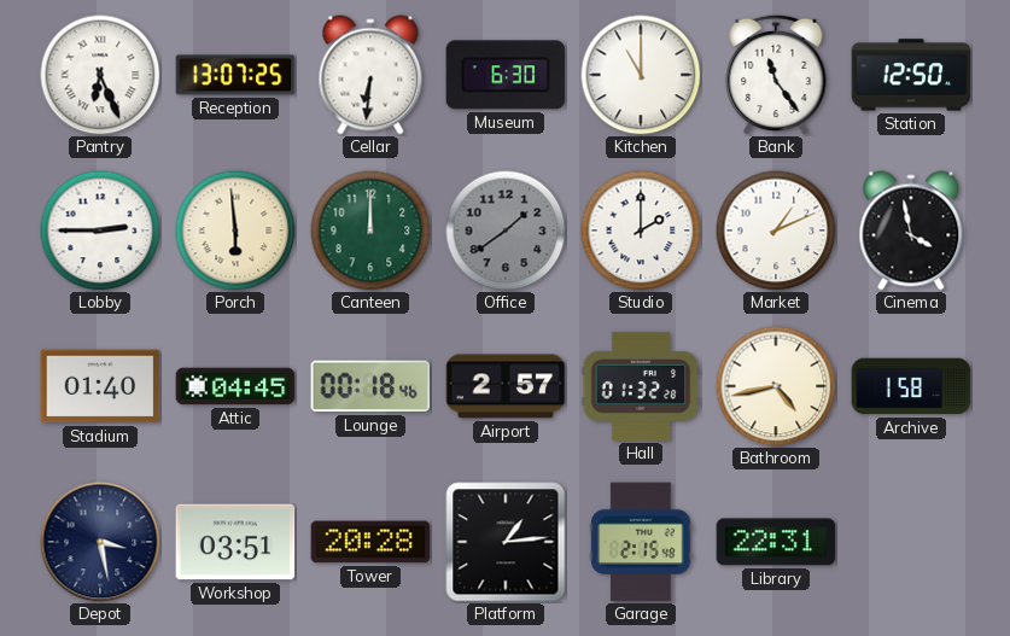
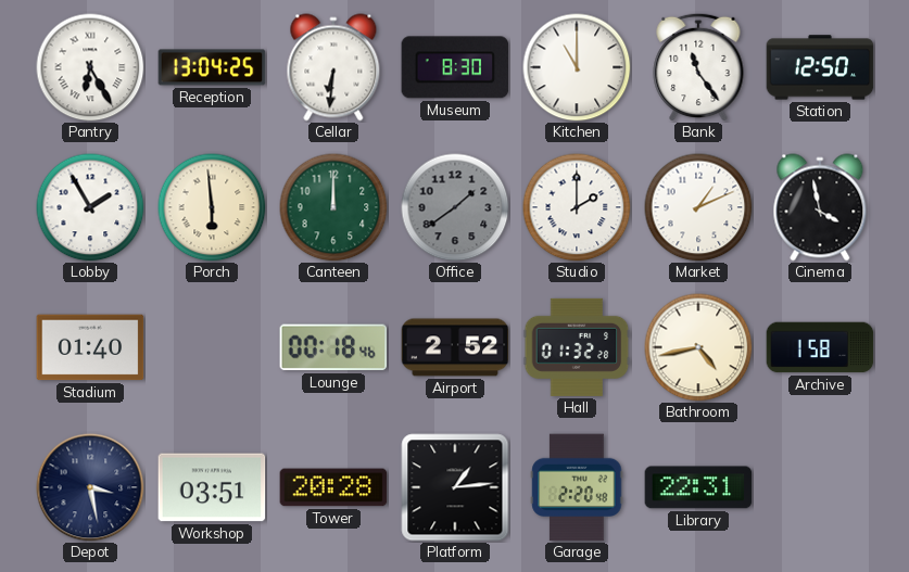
Pantry: 6:26 -> 6:25
Reception: 13:07 -> 13:04
Museum: 6:30 -> 8:30
Lobby: 2:45 -> 1:55
Attic: 04:45 -> none
Airport: 2:57 -> 2:52
Garage: 2:15 -> 2:20
